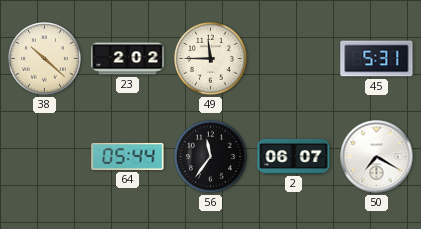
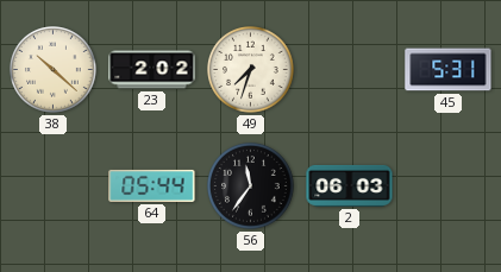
49: 11:45 -> 7:33
2: 06:07 -> 06:03
50: 7:20 -> none
